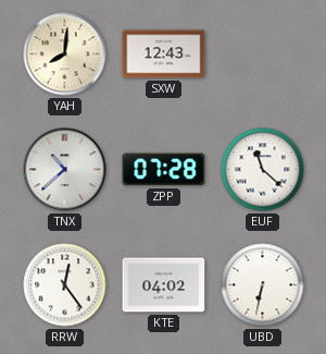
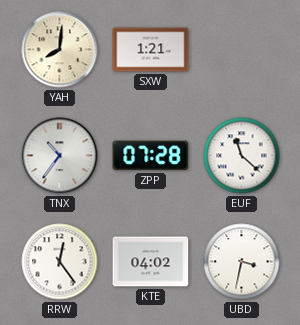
SXW: 12:43 -> 1:21
TNX: 10:38 -> 10:36
UBD: 6:32 -> 3:32
